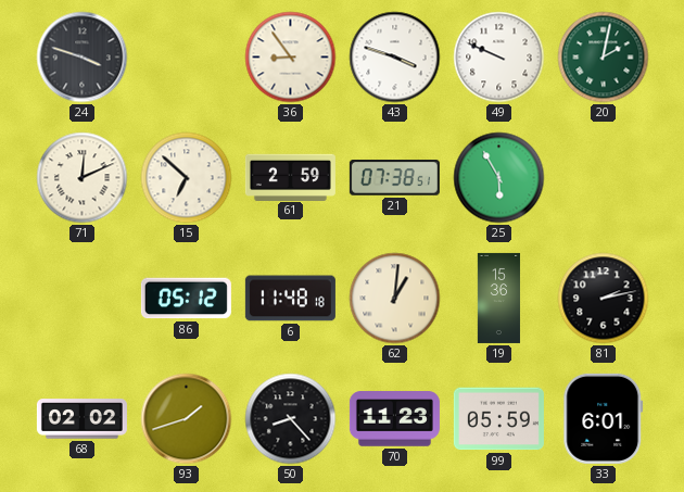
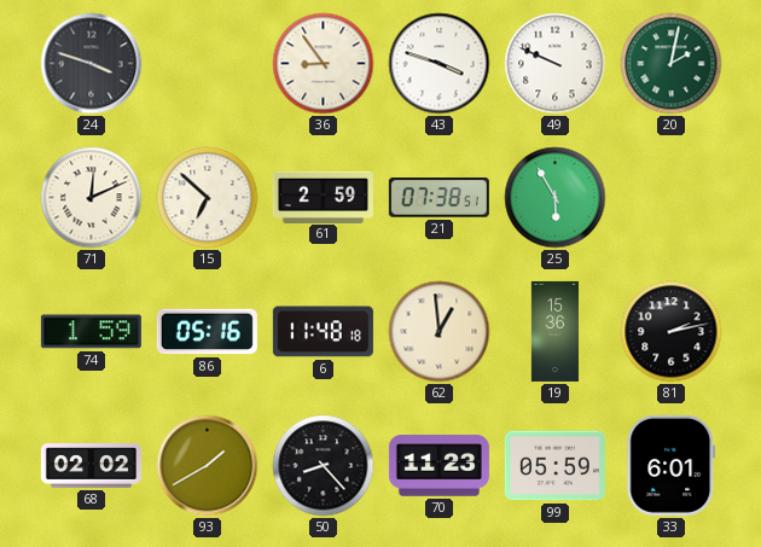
74: none -> 1:59
86: 05:12 -> 05:16
62: 1:01 -> 12:59
93: 1:42 -> 1:40
